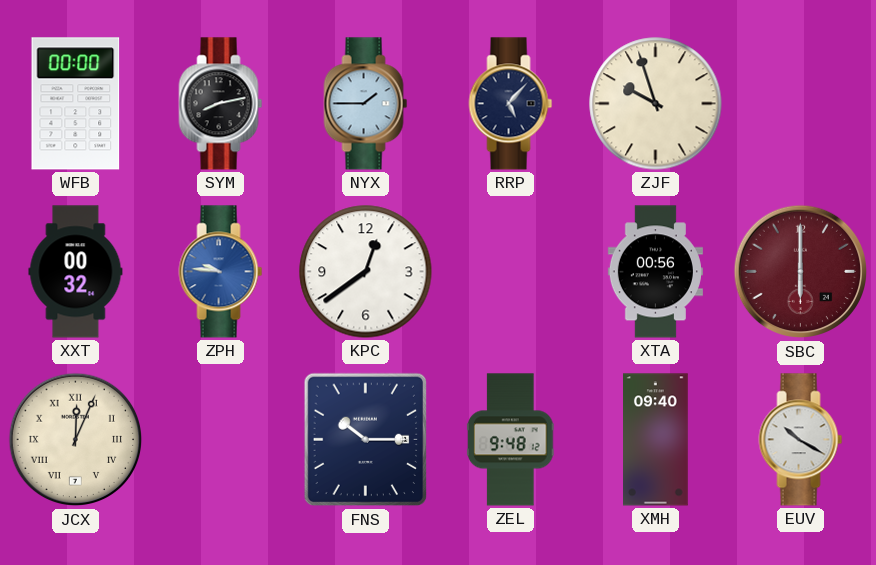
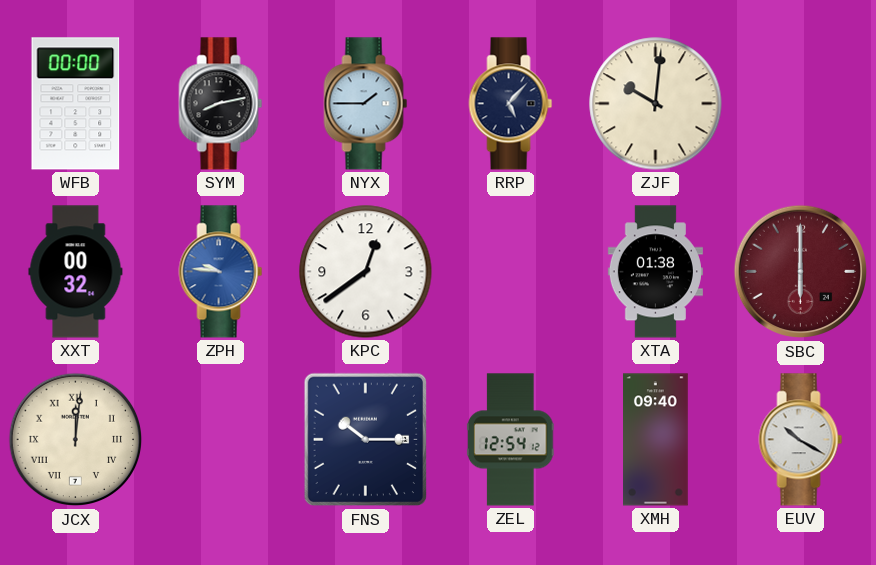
ZJF: 9:57 -> 10:01
XTA: 00:56 -> 01:38
JCX: 12:04 -> 12:01
ZEL: 9:48 -> 12:54
